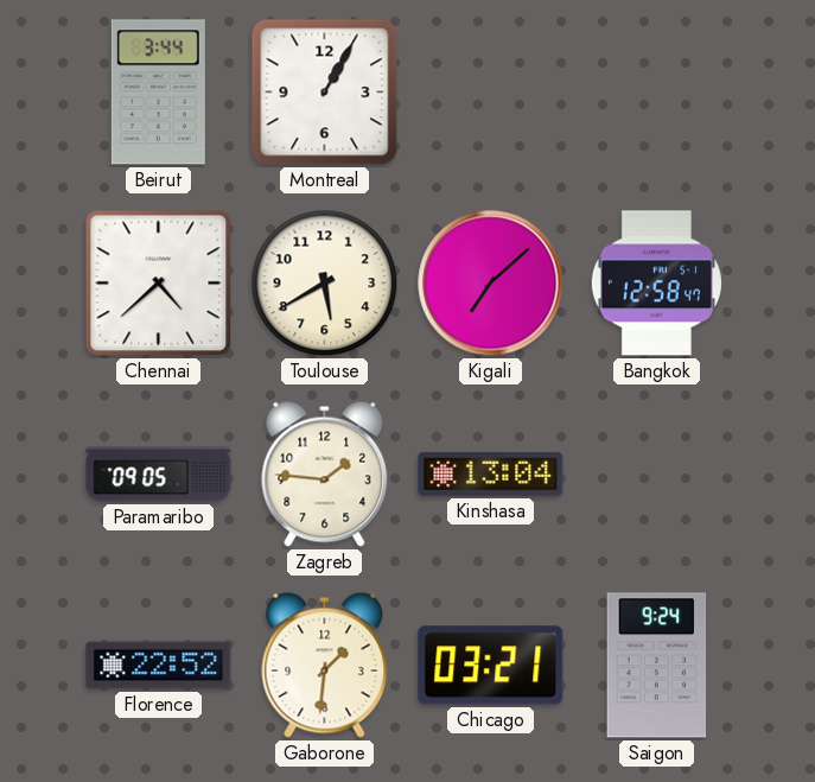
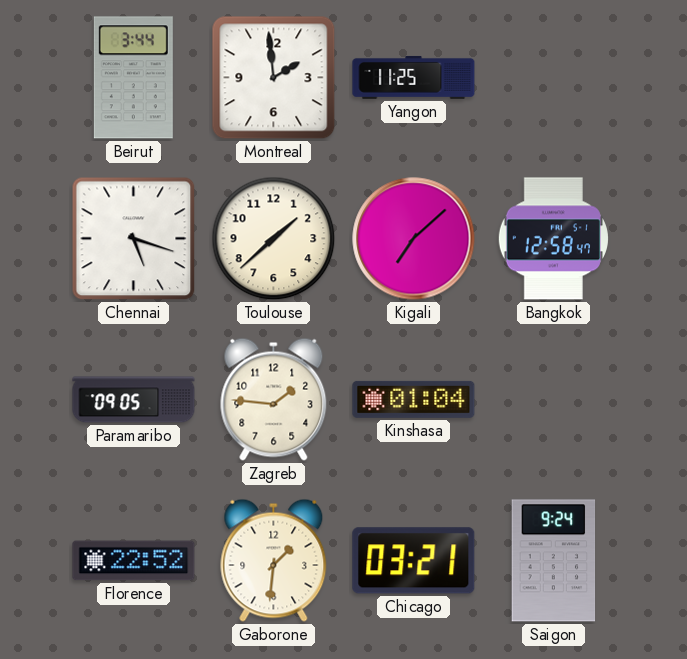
Montreal: 1:05 -> 1:59
Yangon: none -> 11:25
Chennai: 4:38 -> 5:18
Toulouse: 5:40 -> 1:38
Kinshasa: 13:04 -> 01:04
